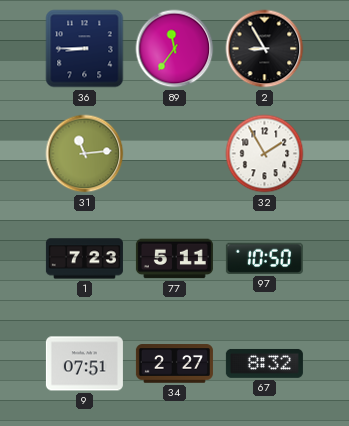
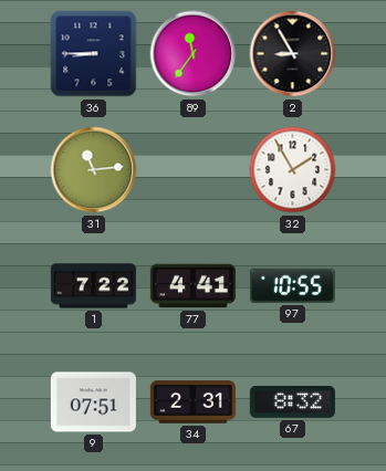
1: 7:23 -> 7:22
77: 5:11 -> 4:41
97: 10:50 -> 10:55
34: 2:27 -> 2:31
